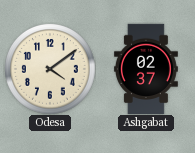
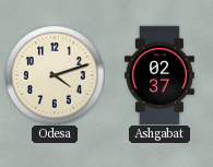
Odesa: 4:09 -> 4:12
